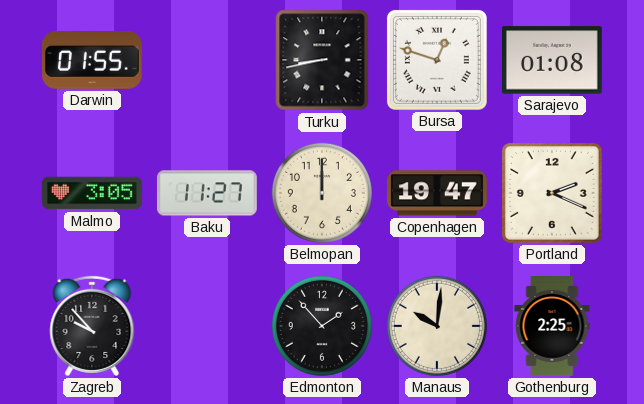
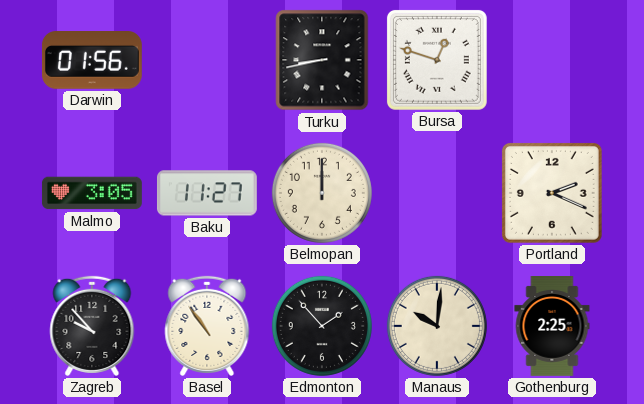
Darwin: 01:55 -> 01:56
Sarajevo: 01:08 -> none
Copenhagen: 19:47 -> none
Basel: none -> 10:54
